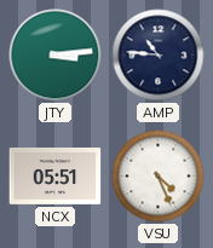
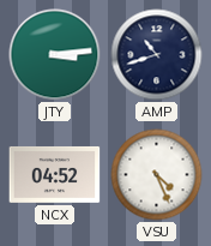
AMP: 10:46 -> 10:42
NCX: 05:51 -> 04:52
